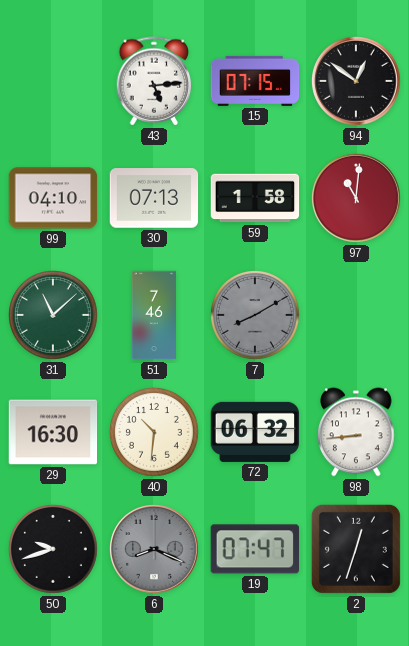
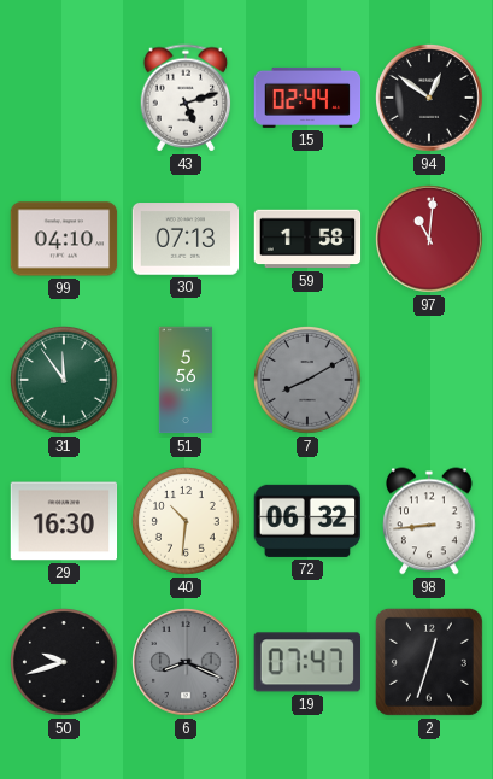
43: 5:14 -> 5:12
15: 07:15 -> 02:44
31: 11:08 -> 11:54
51: 7:46 -> 5:56
